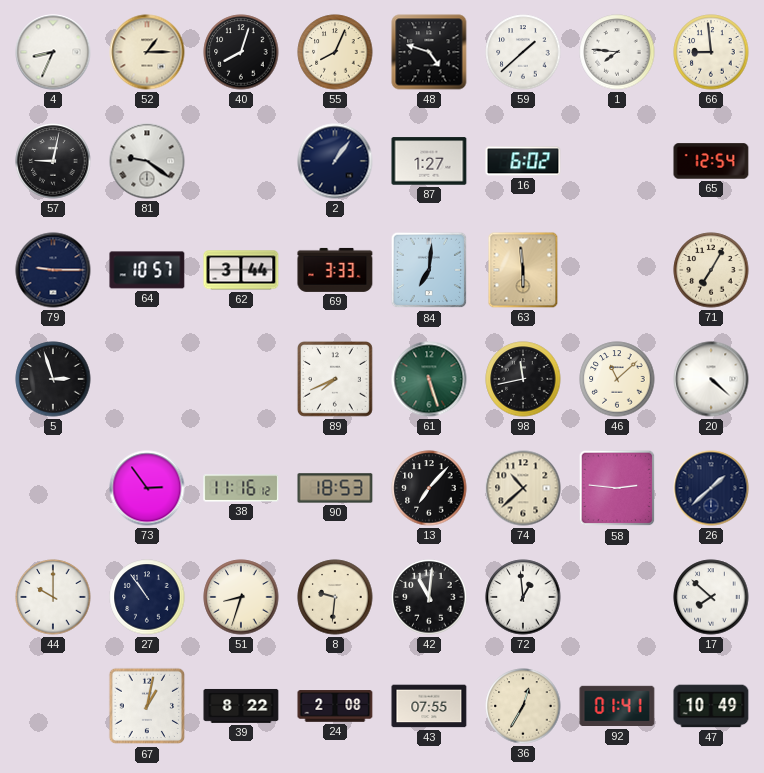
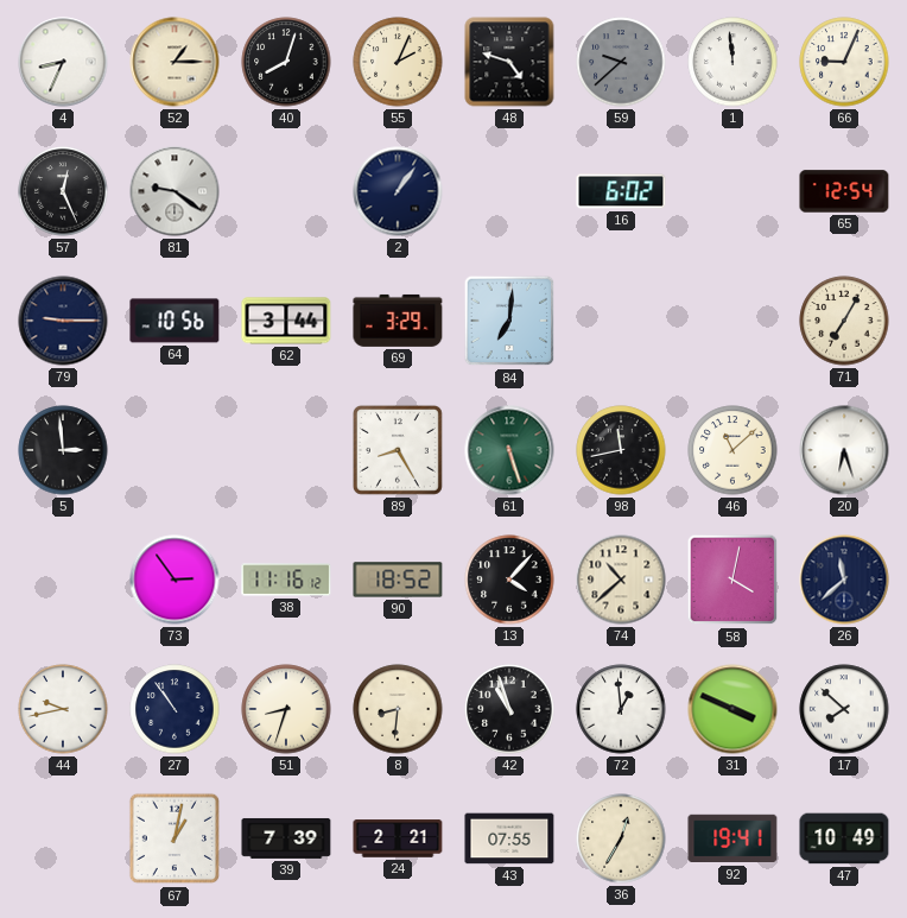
55: 8:04 -> 2:04
59: 1:38 -> 9:38
59 dial: white -> grey
1: 7:46 -> 11:59
66: 8:59 -> 9:04
57: 9:02 -> 12:26
87: 1:27 -> none
64: 10:57 -> 10:56
69: 3:33 -> 3:29
63: 5:59 -> none
5: 2:57 -> 2:59
89: 7:41 -> 8:25
20: 4:22 -> 6:27
90: 18:53 -> 18:52
13: 7:07 -> 4:07
58: 2:46 -> 4:02
26: 1:38 -> 11:38
44: 10:00 -> 9:43
8: 9:31 -> 8:31
42: 11:01 -> 10:57
31: none -> 3:49
39: 8:22 -> 7:39
24: 2:08 -> 2:21
92: 01:41 -> 19:41
